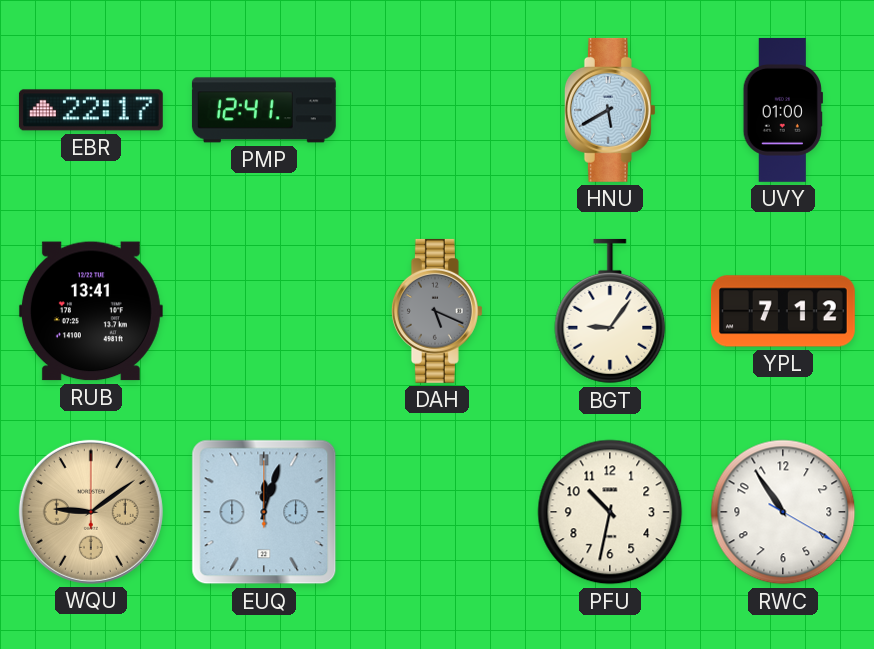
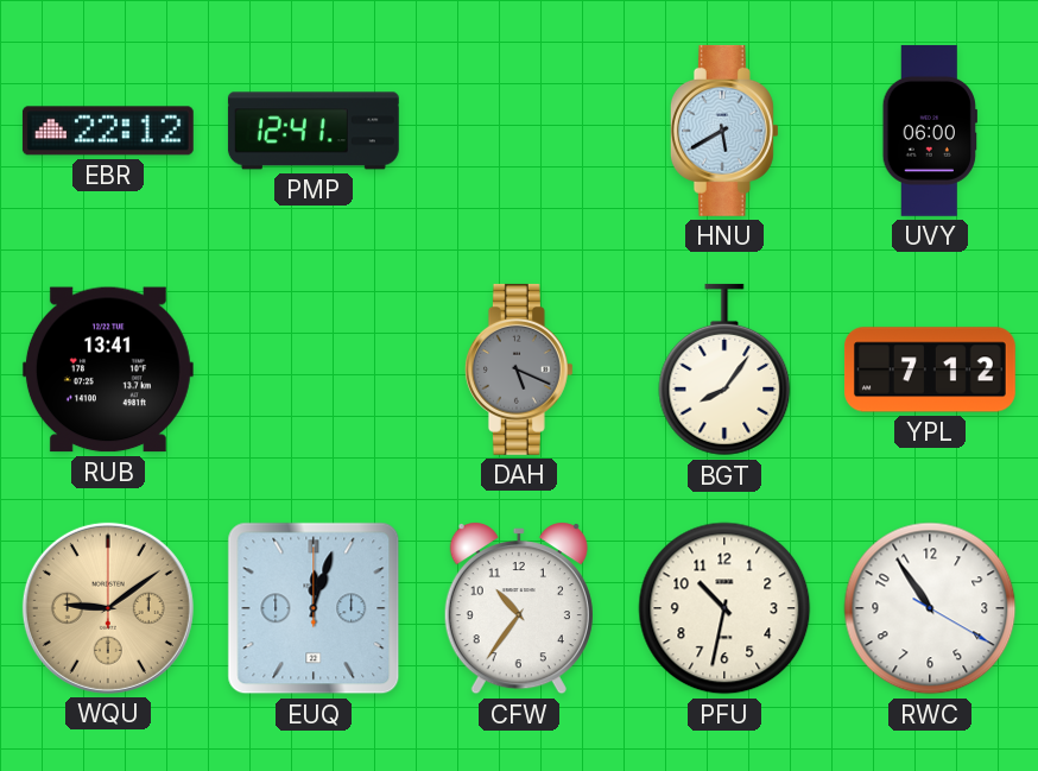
EBR: 22:17 -> 22:12
UVY: 01:00 -> 06:00
BGT: 9:06 -> 8:06
CFW: none -> 10:36
